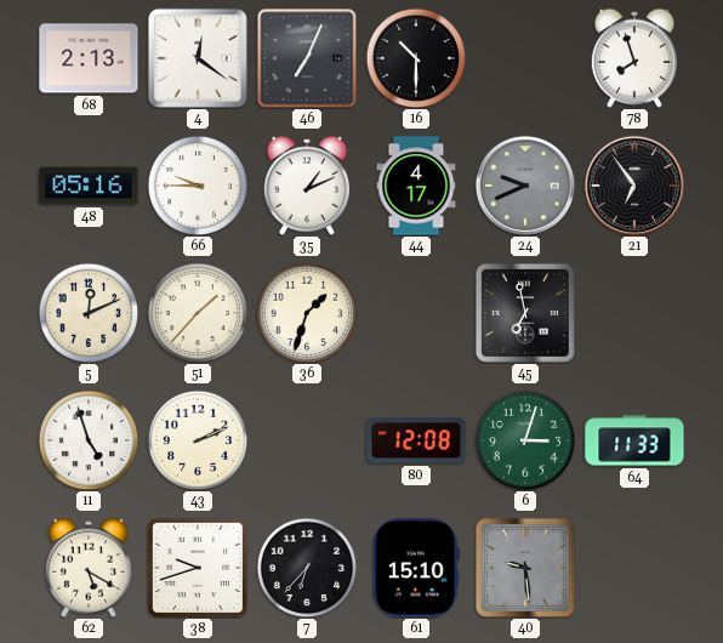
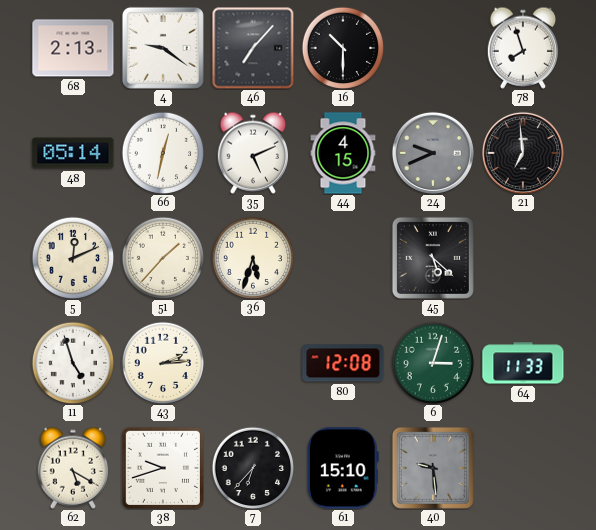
4: 12:21 -> 9:21
46: 7:04 -> 7:07
48: 05:16 -> 05:14
66: 9:45 -> 12:32
35: 1:11 -> 5:11
44: 4:17 -> 4:15
21: 6:54 -> 6:59
36: 1:33 -> 5:33
45: 6:58 -> 5:22
43: 2:11 -> 2:14
